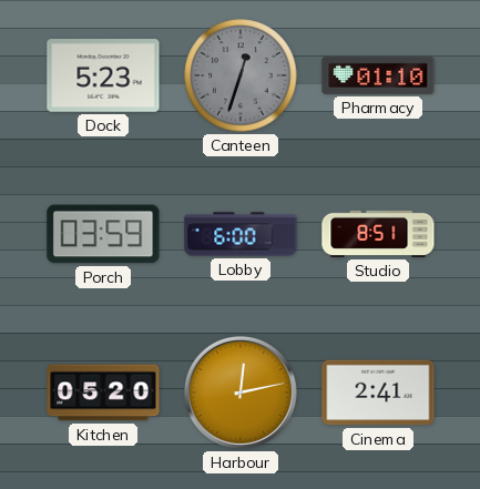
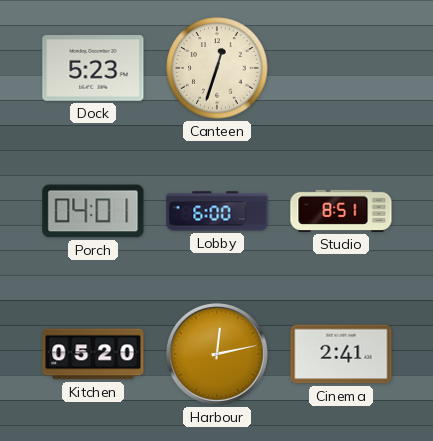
Canteen dial: grey -> cream
Pharmacy: 01:10 -> none
Porch: 03:59 -> 04:01
